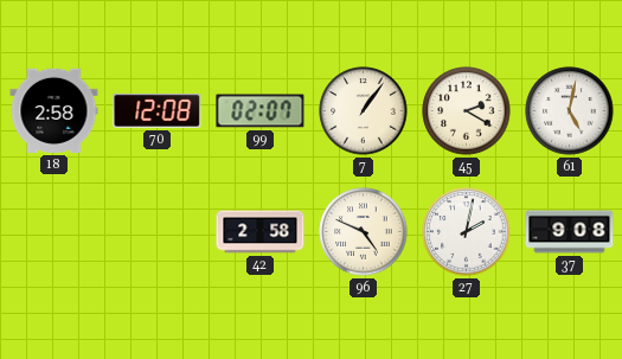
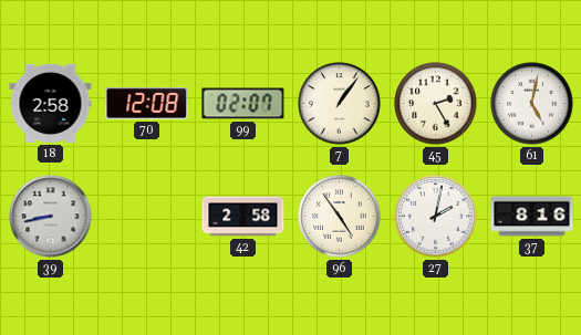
45: 2:20 -> 2:25
39: none -> 8:43
96: 4:49 -> 4:54
37: 9:08 -> 8:16
